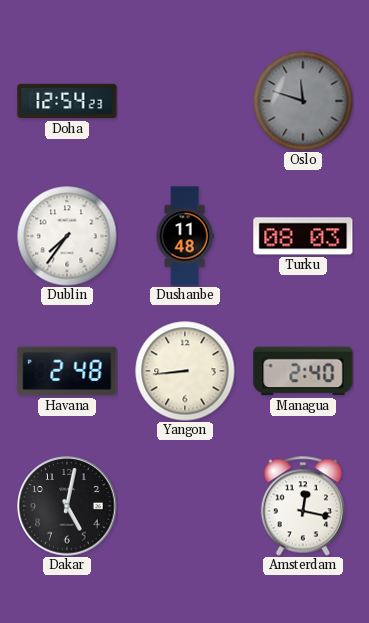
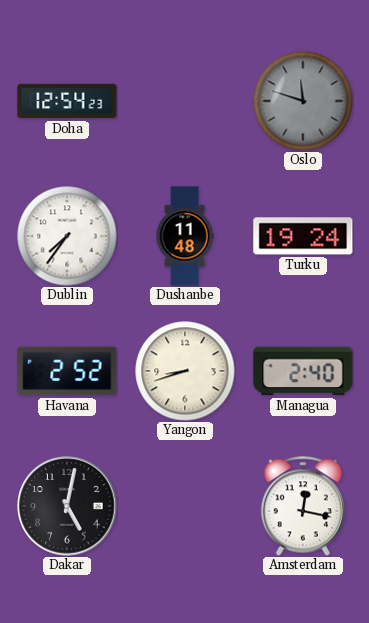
Turku: 08:03 -> 19:24
Havana: 2:48 -> 2:52
Yangon: 8:44 -> 8:42
